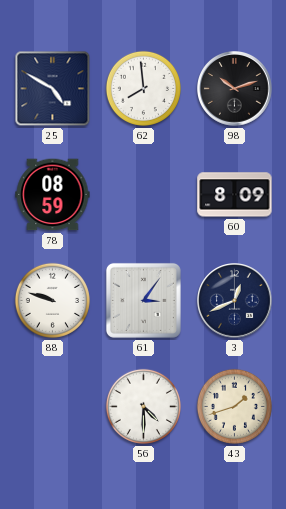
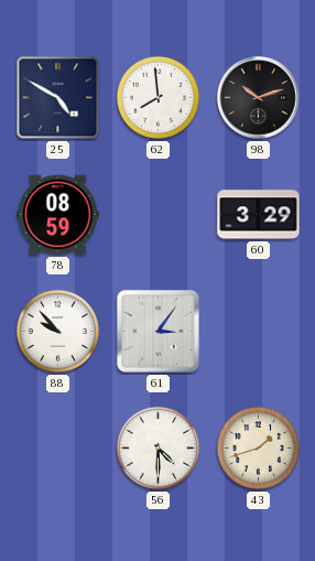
60: 8:09 -> 3:29
88: 9:48 -> 9:53
3: 12:41 -> none
